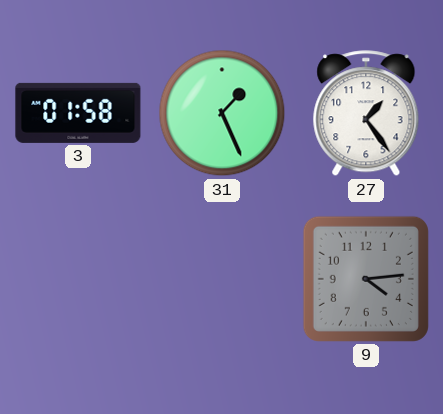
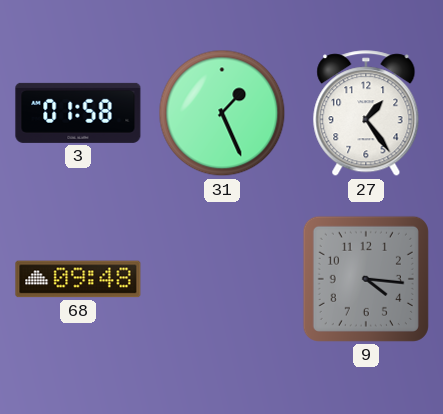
68: none -> 09:48
9: 4:14 -> 4:16
